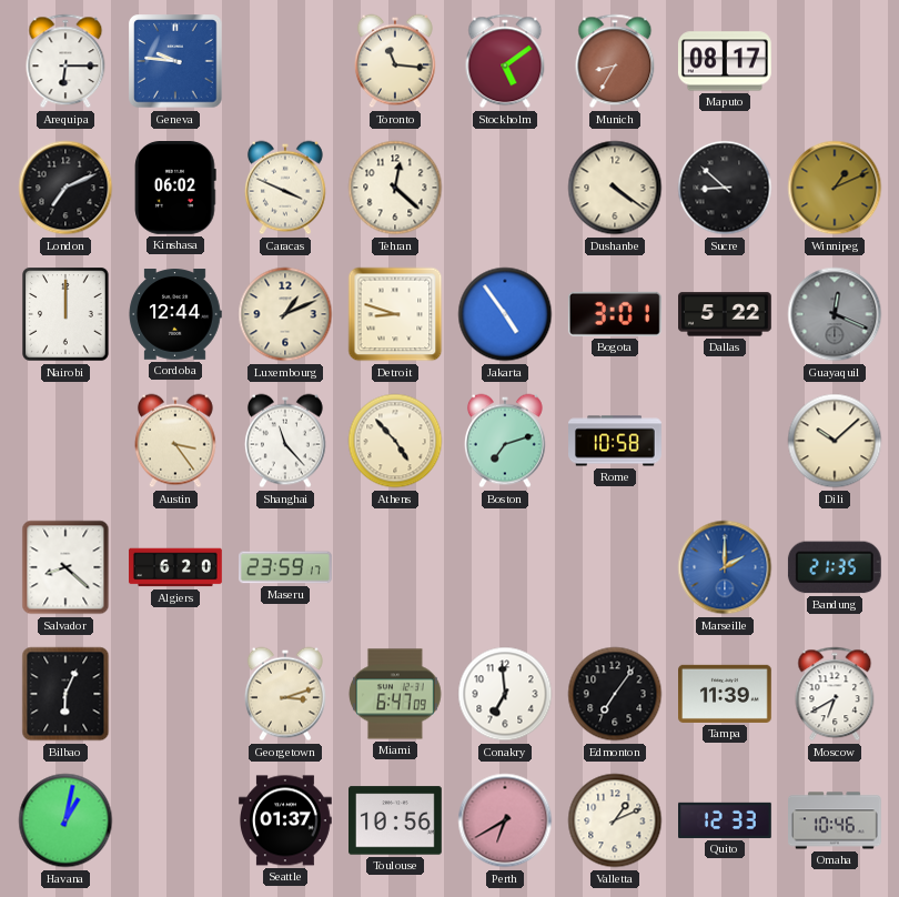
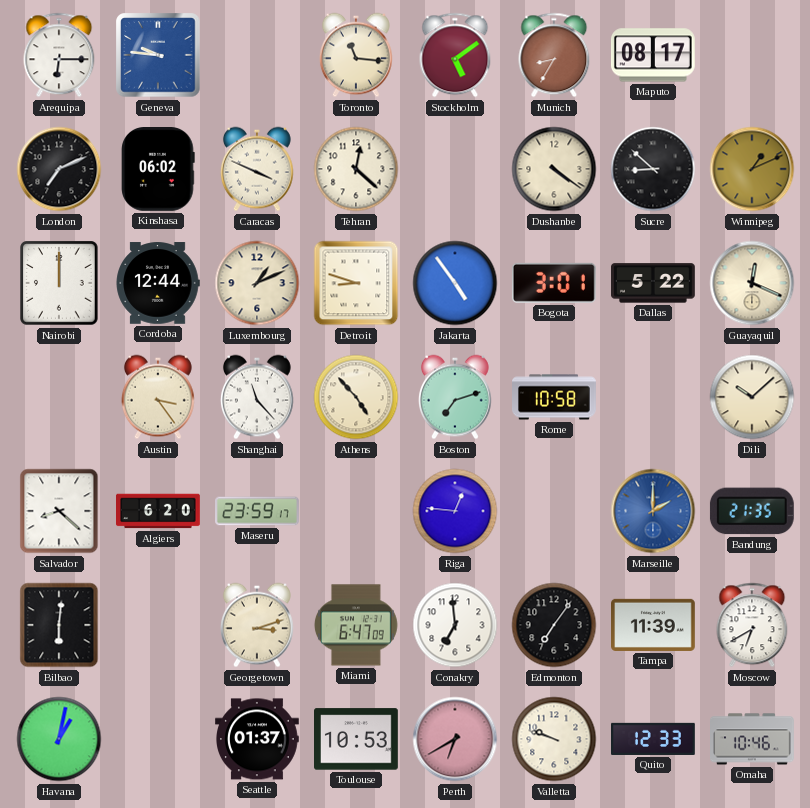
Guayaquil dial: grey -> cream
Riga: none -> 12:46
Bilbao: 6:04 -> 6:01
Toulouse: 10:56 -> 10:53
Valletta: 1:11 -> 9:48
